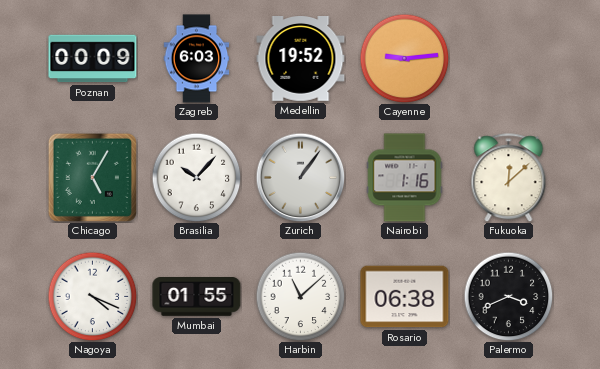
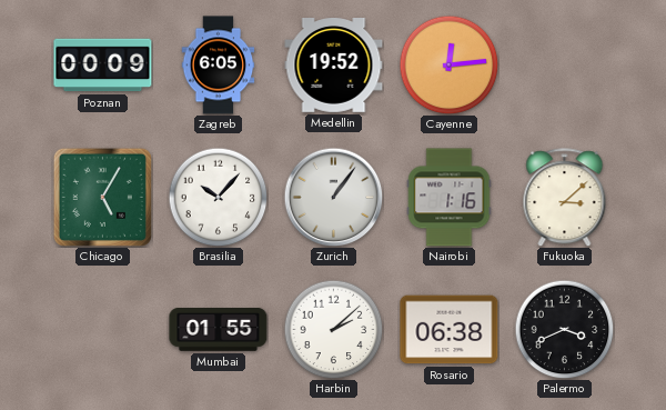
Zagreb: 6:03 -> 6:05
Cayenne: 9:14 -> 12:14
Fukuoka: 12:08 -> 3:08
Nagoya: 4:19 -> none
Harbin: 11:08 -> 2:08
